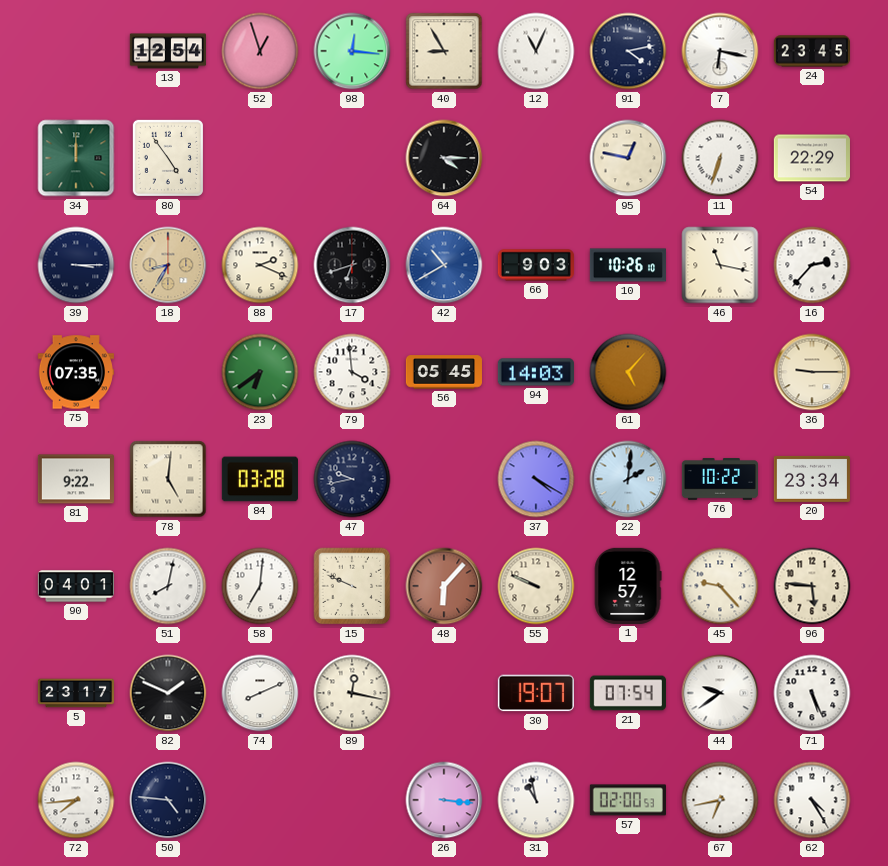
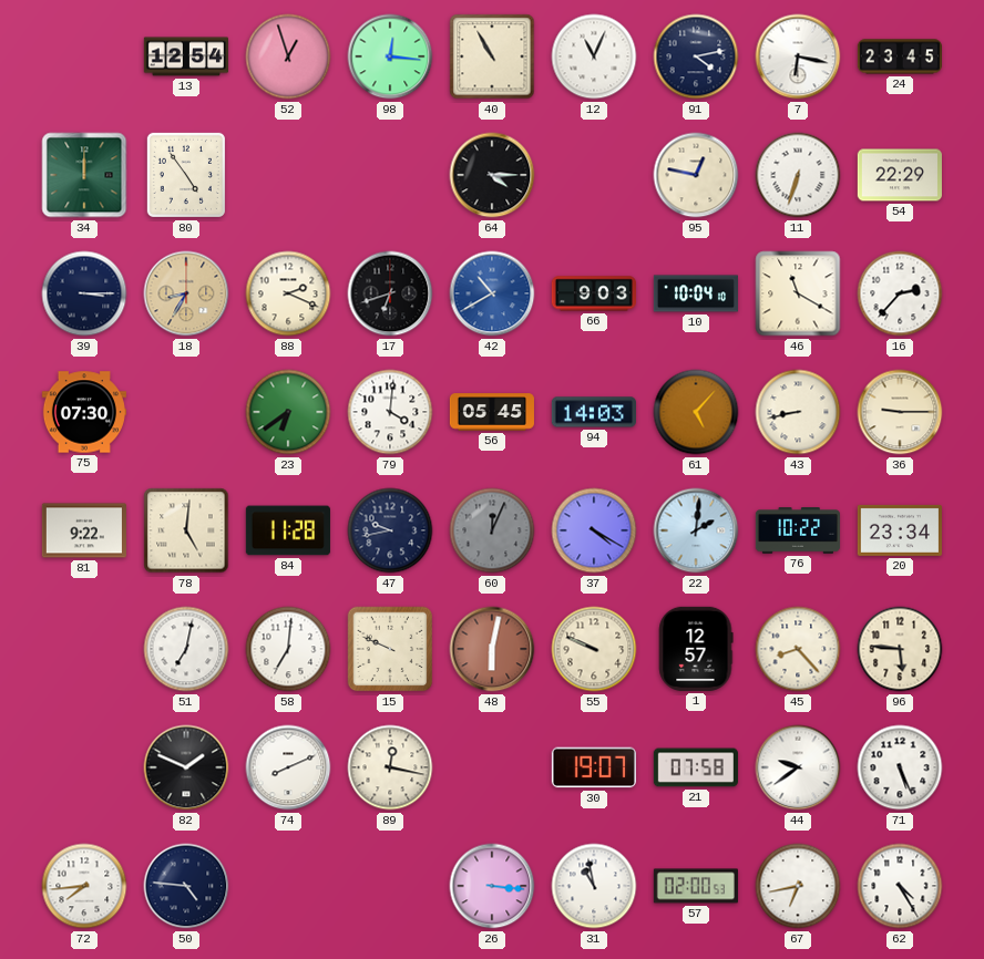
40: 8:55 -> 10:55
10: 10:26 -> 10:04
46: 11:17 -> 11:20
75: 07:35 -> 07:30
79: 3:59 -> 4:01
43: none -> 8:43
84: 03:28 -> 11:28
60: none -> 12:04
90: 04:01 -> none
51: 8:02 -> 7:02
48: 6:07 -> 6:02
45: 9:23 -> 8:23
5: 23:17 -> none
21: 07:54 -> 07:58
